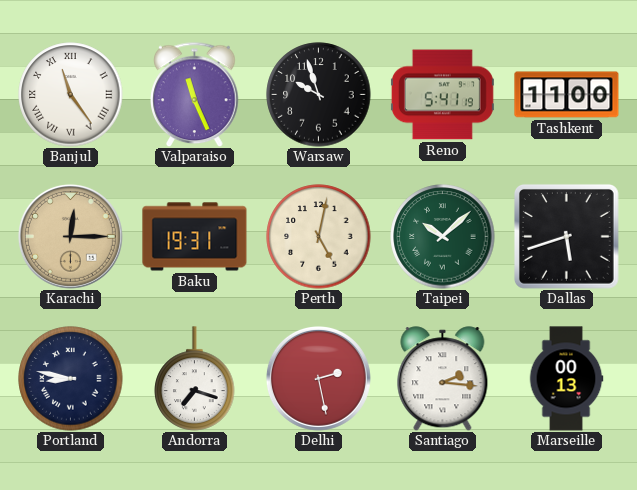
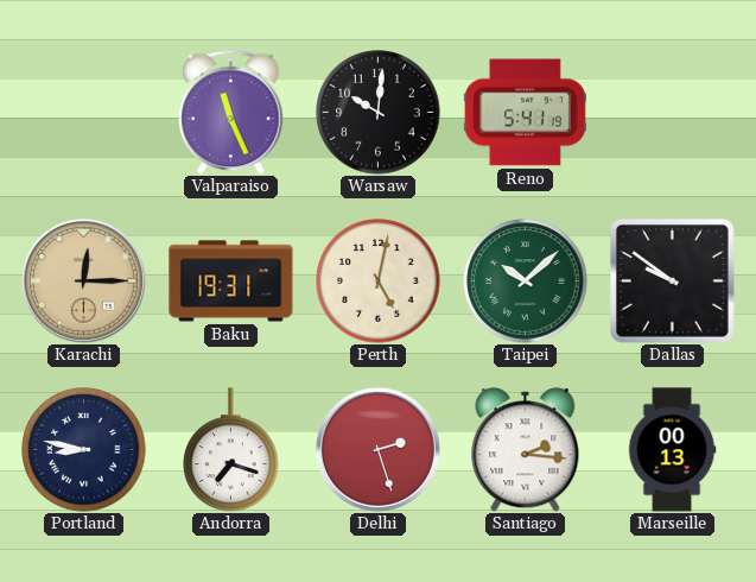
Banjul: 11:24 -> none
Warsaw: 9:57 -> 10:01
Tashkent: 11:00 -> none
Dallas: 5:42 -> 9:51
Delhi: 2:28 -> 2:27
